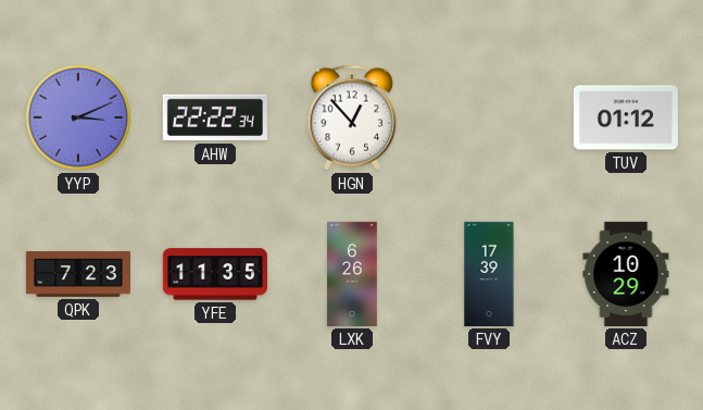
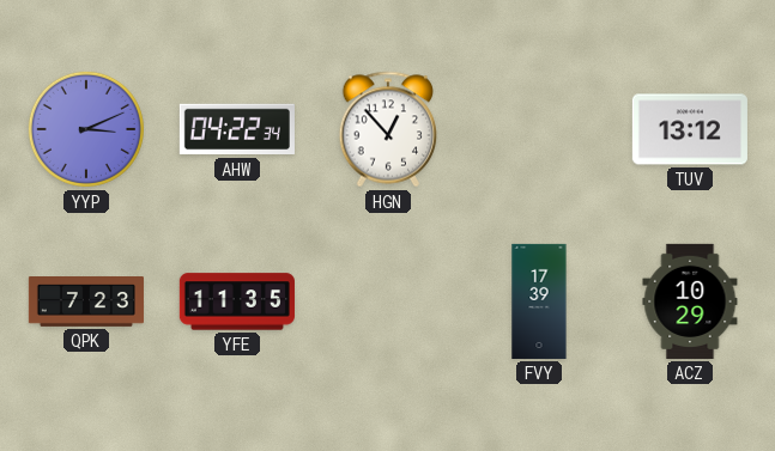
AHW: 22:22 -> 04:22
TUV: 01:12 -> 13:12
LXK: 6:26 -> none
